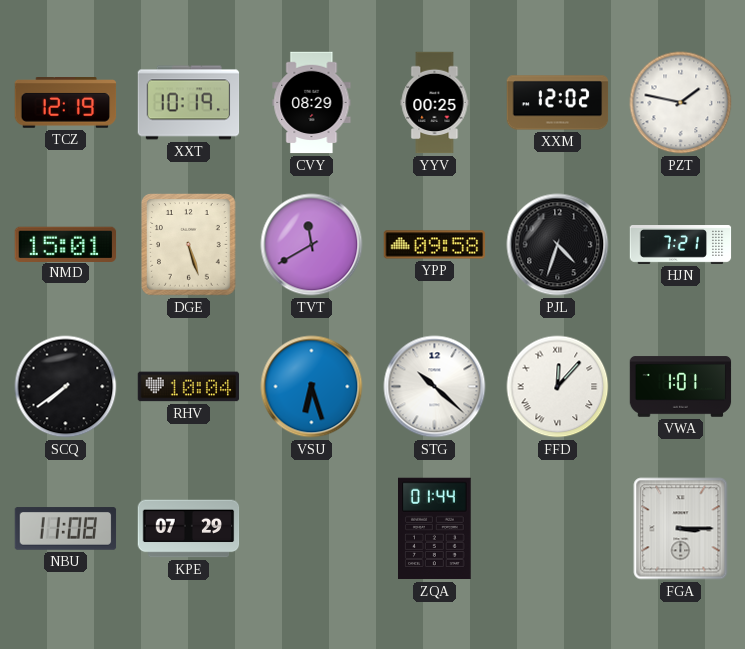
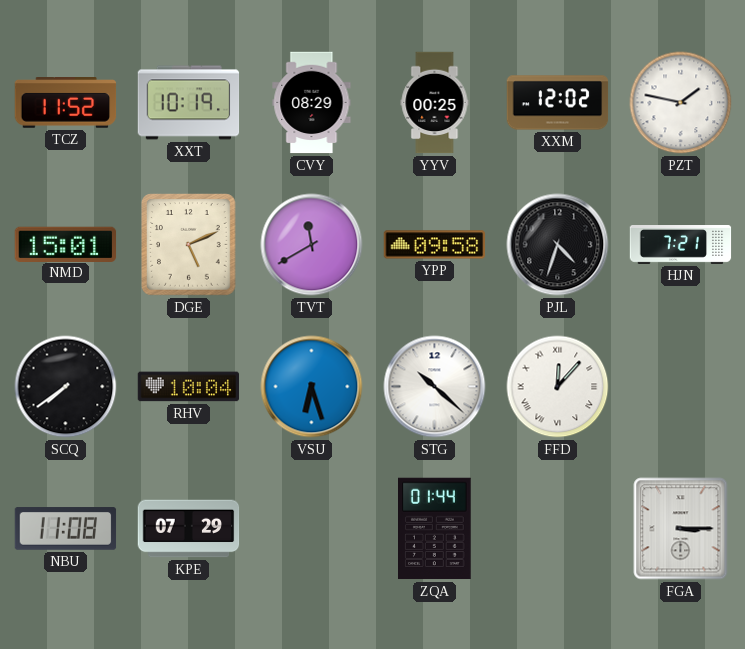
TCZ: 12:19 -> 11:52
DGE: 5:27 -> 5:11
VWA: 1:01 -> none
